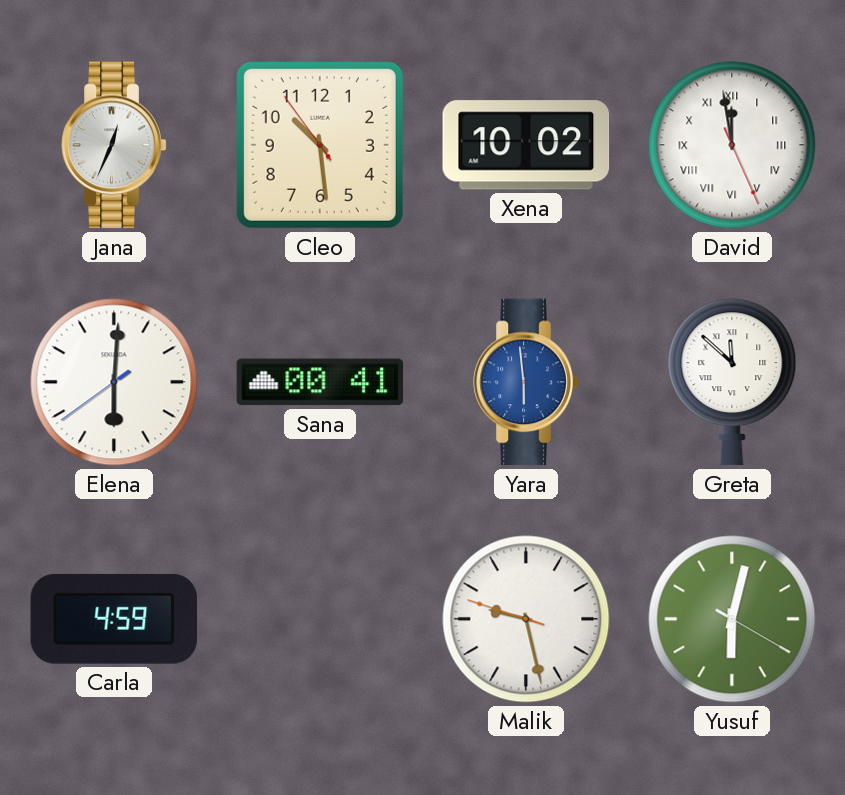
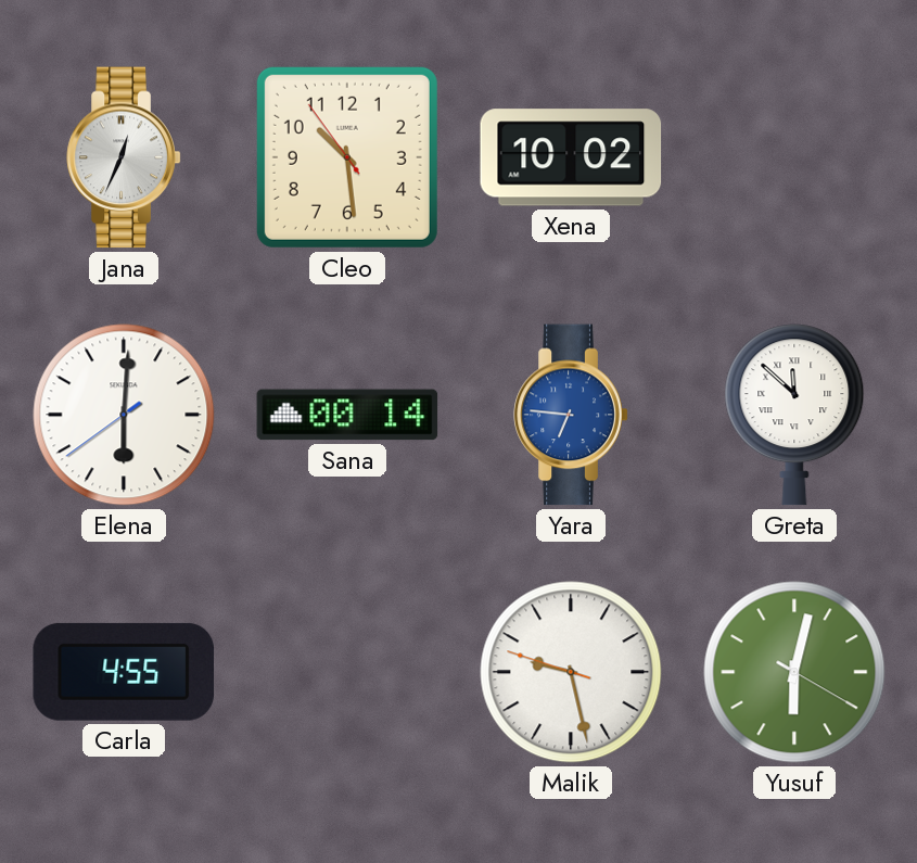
David: 11:58 -> none
Sana: 00:41 -> 00:14
Yara: 5:59 -> 6:46
Carla: 4:59 -> 4:55
